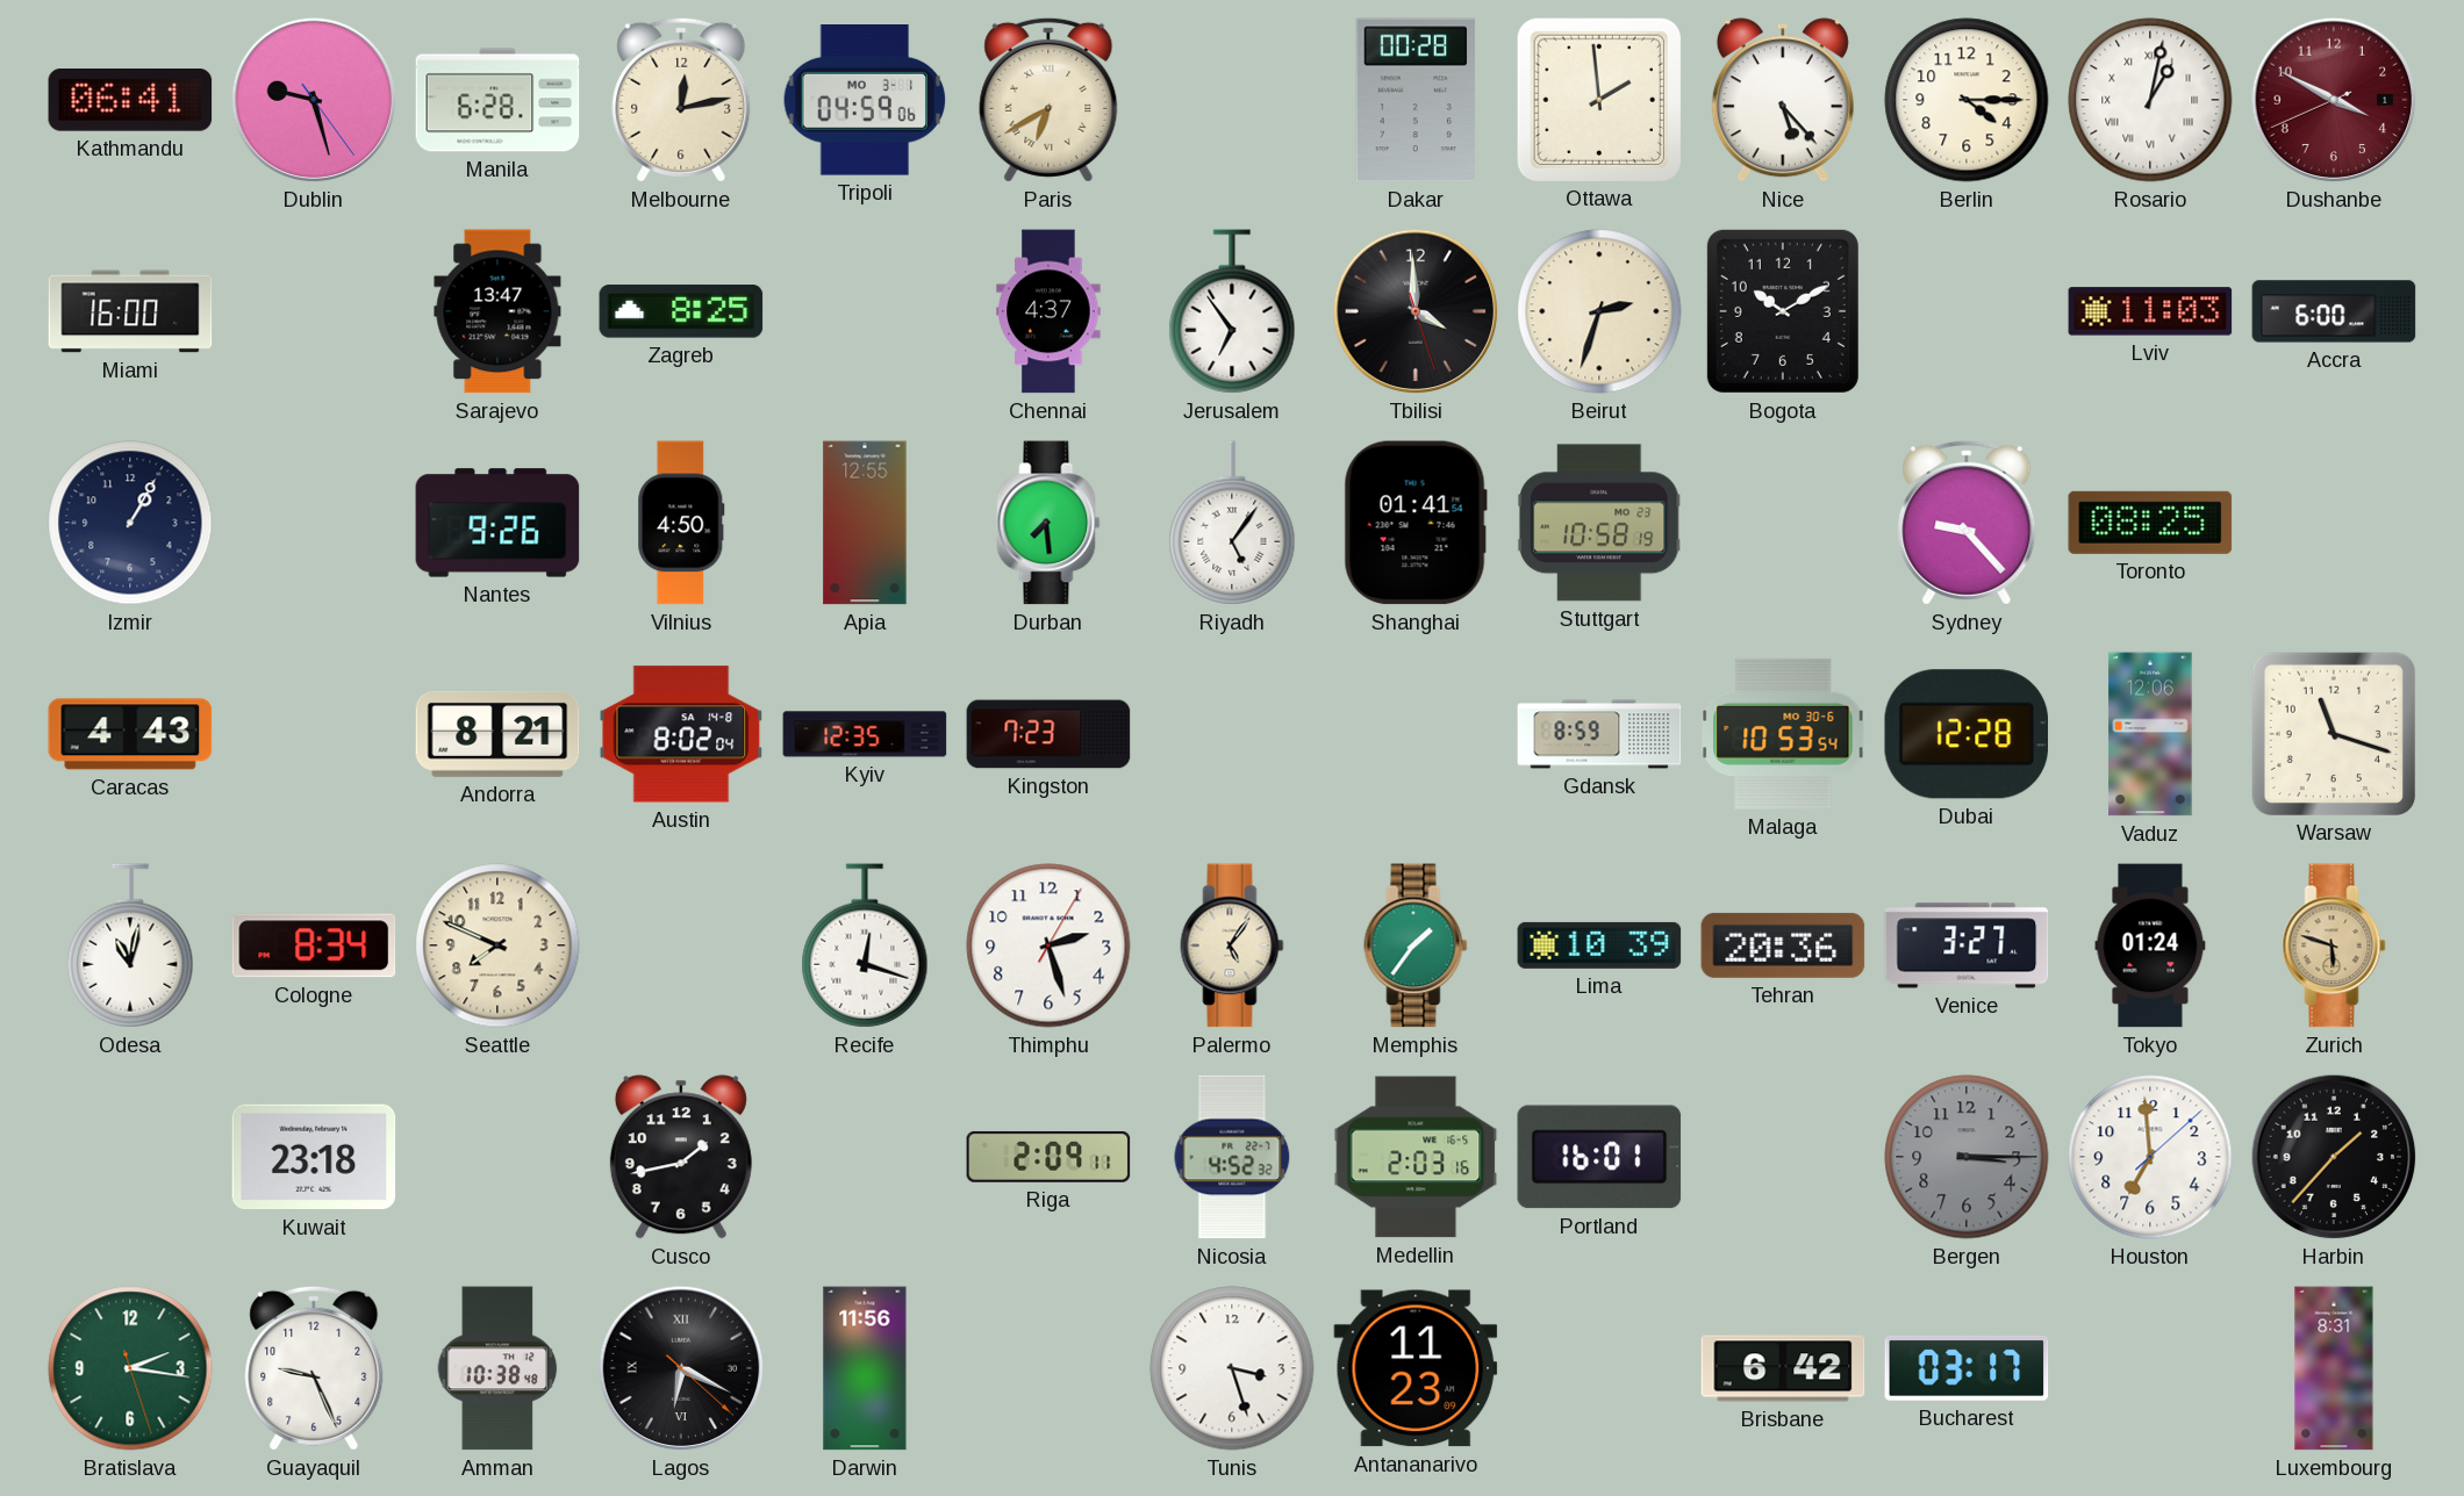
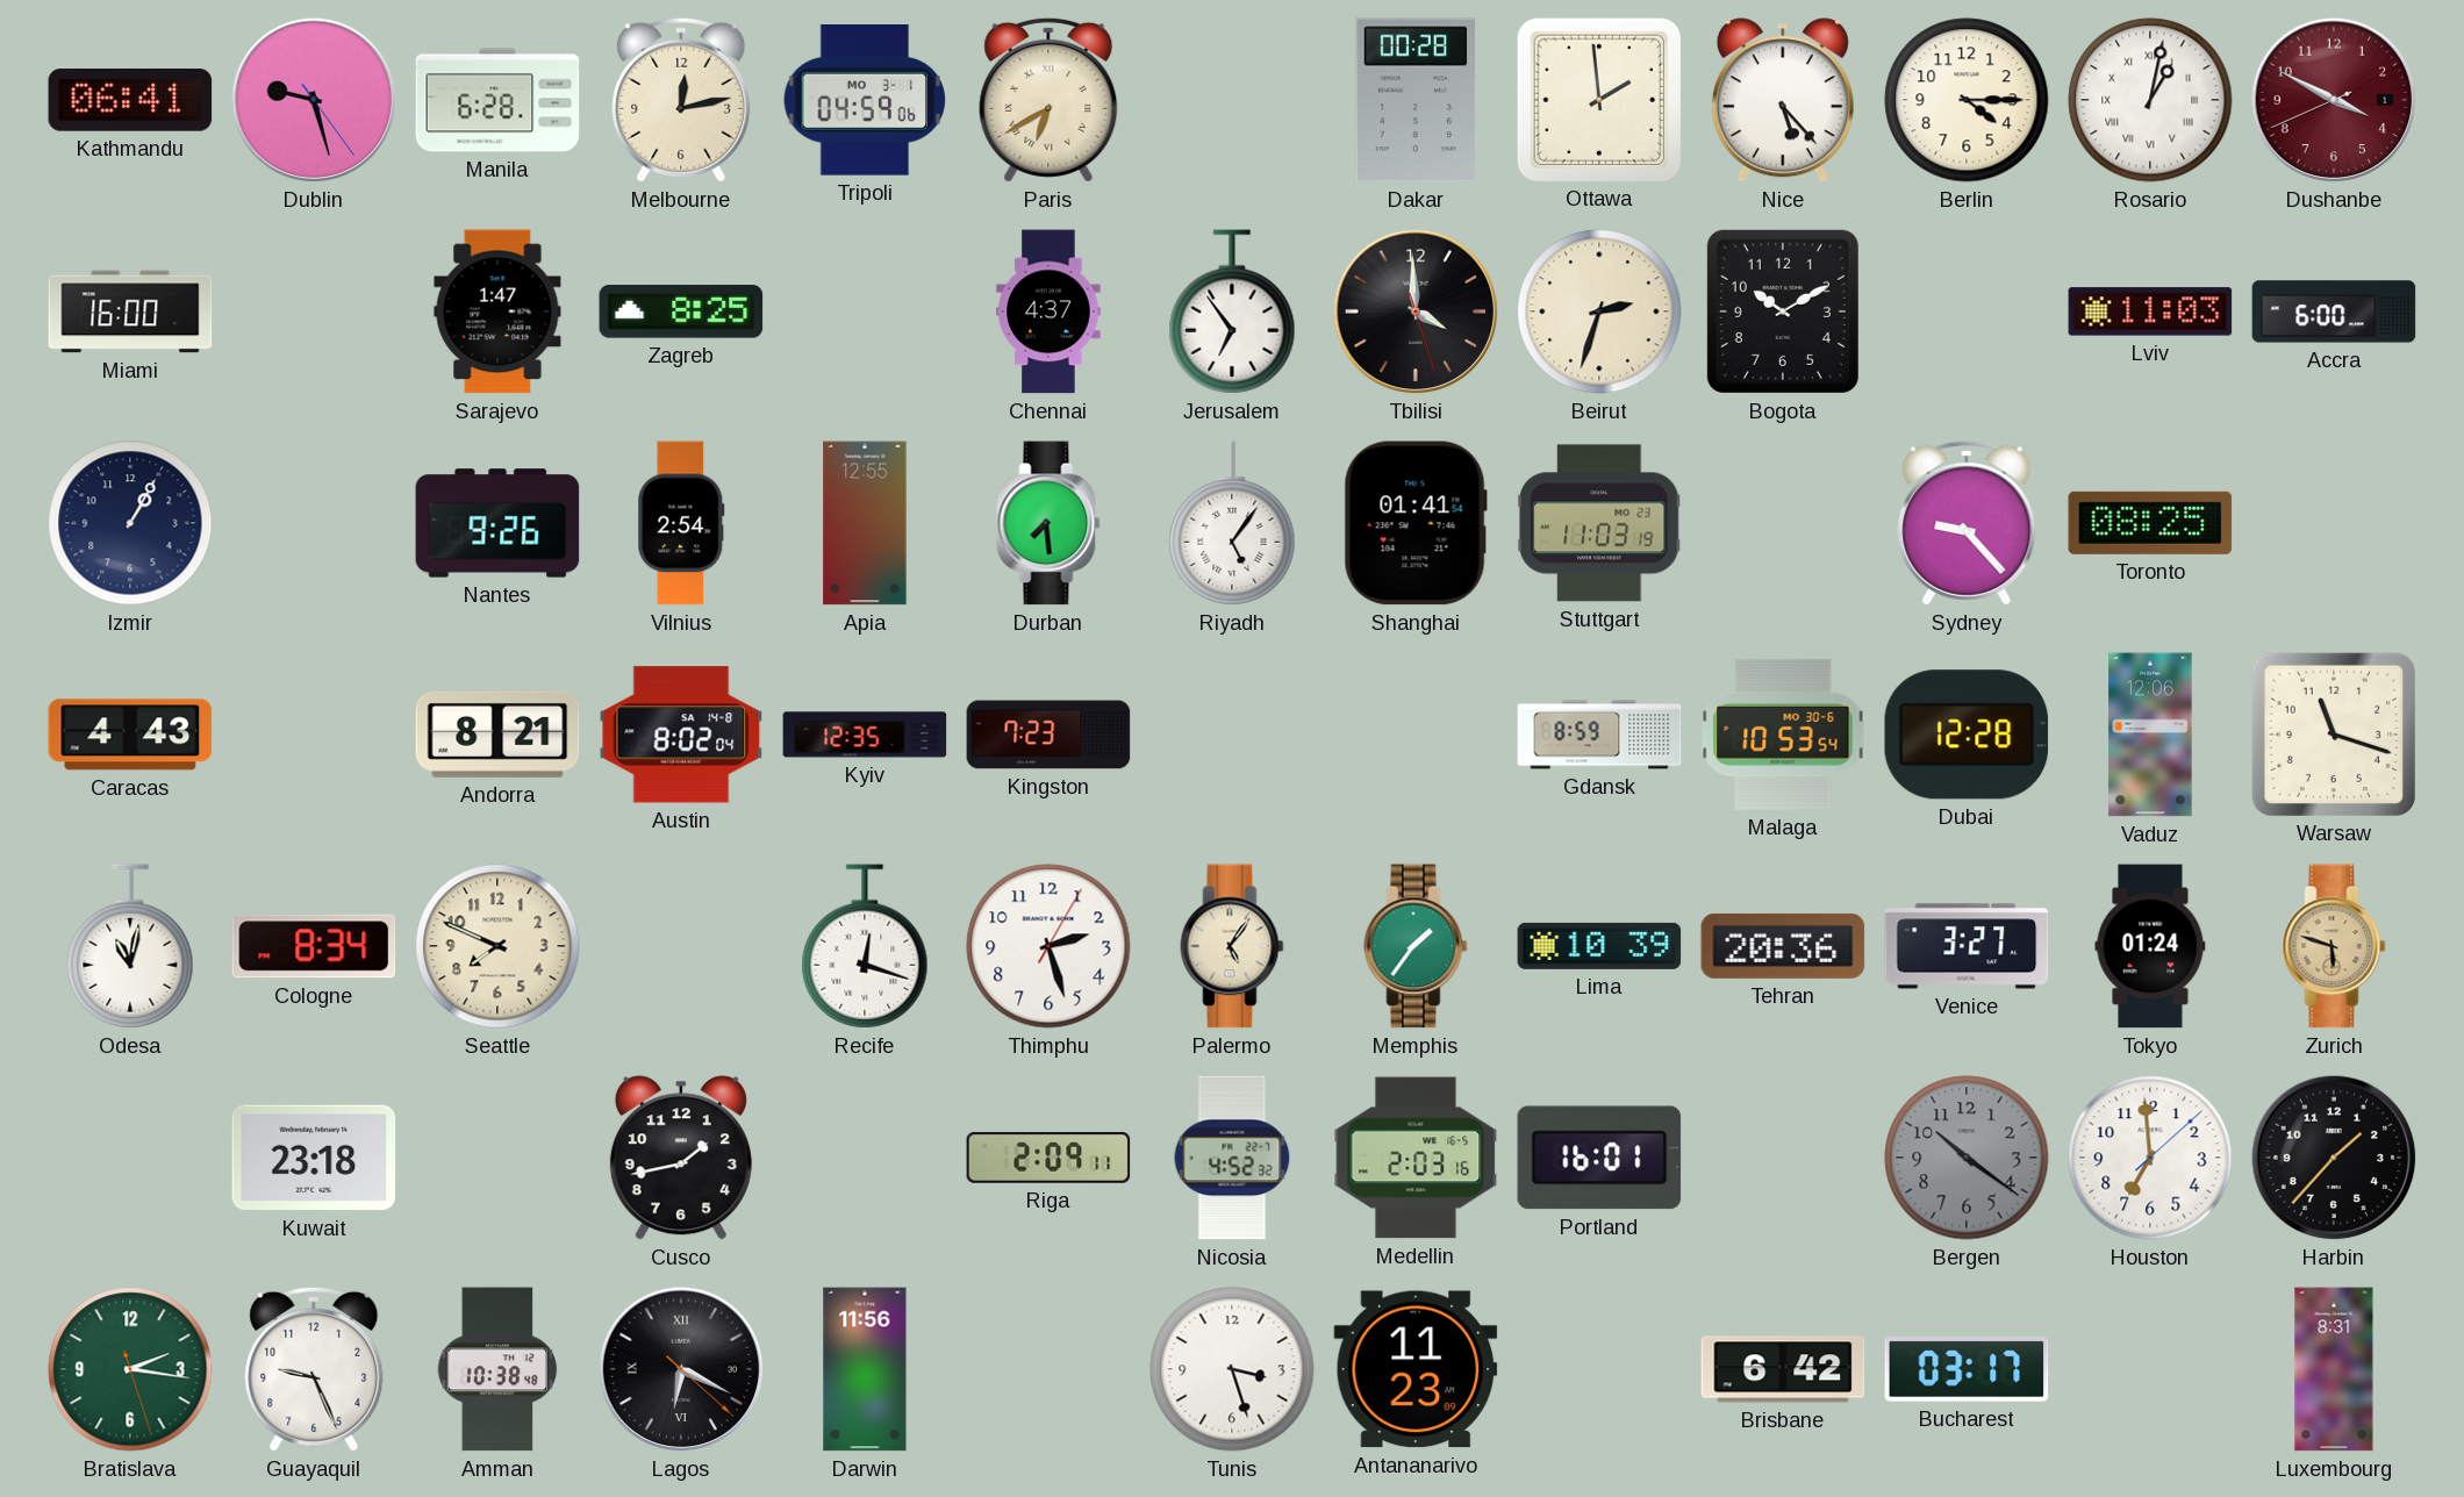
Sarajevo: 13:47 -> 1:47
Vilnius: 4:50 -> 2:54
Stuttgart: 10:58 -> 11:03
Bergen: 3:15 -> 10:21
